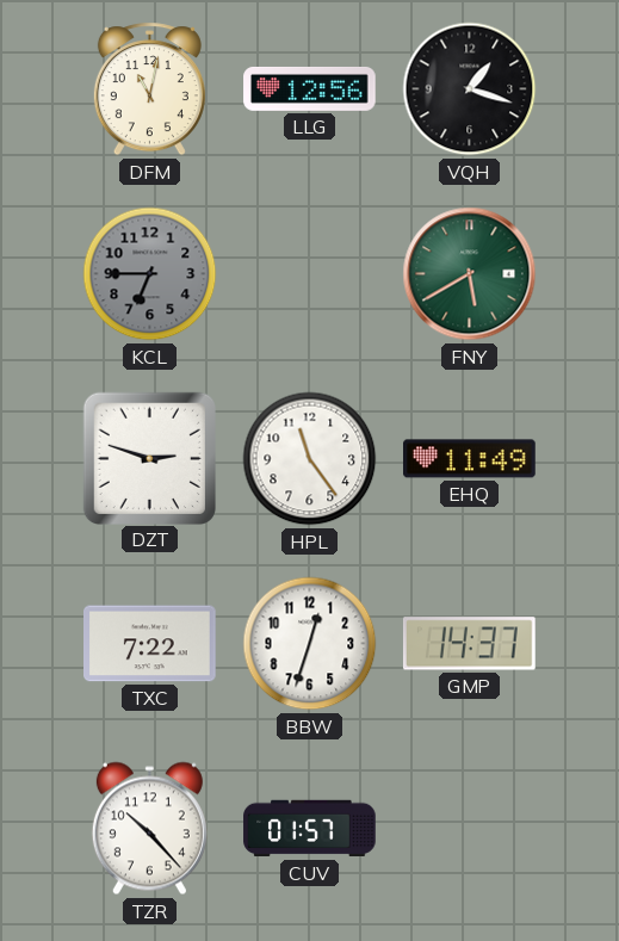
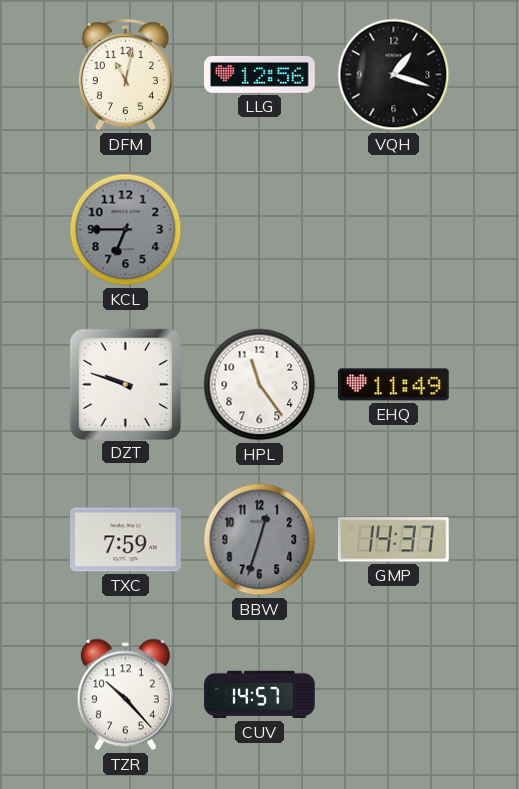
FNY: 5:40 -> none
DZT: 2:48 -> 9:48
TXC: 7:22 -> 7:59
BBW dial: white -> grey
CUV: 01:57 -> 14:57
